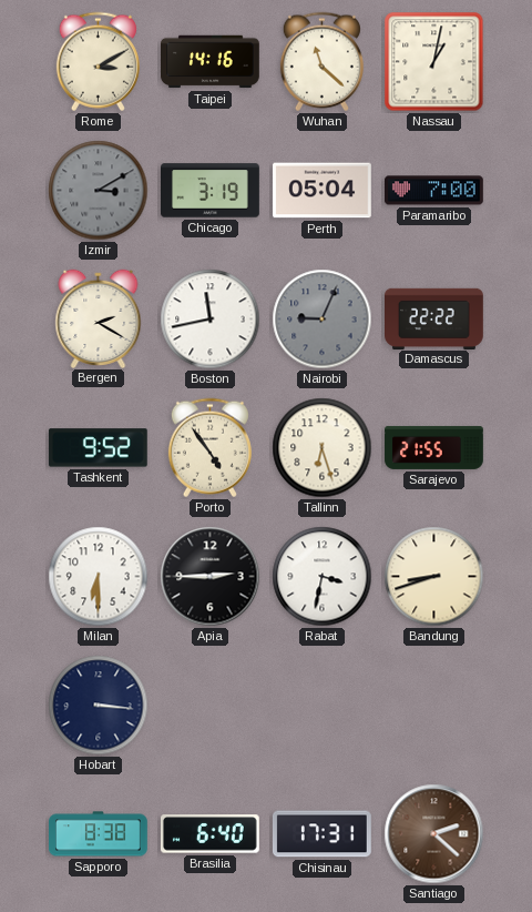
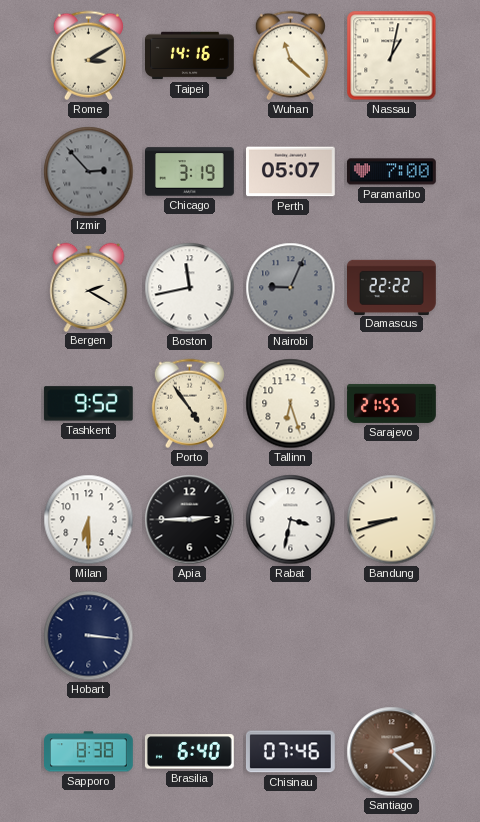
Izmir: 3:10 -> 2:53
Perth: 05:04 -> 05:07
Chisinau: 17:31 -> 07:46
